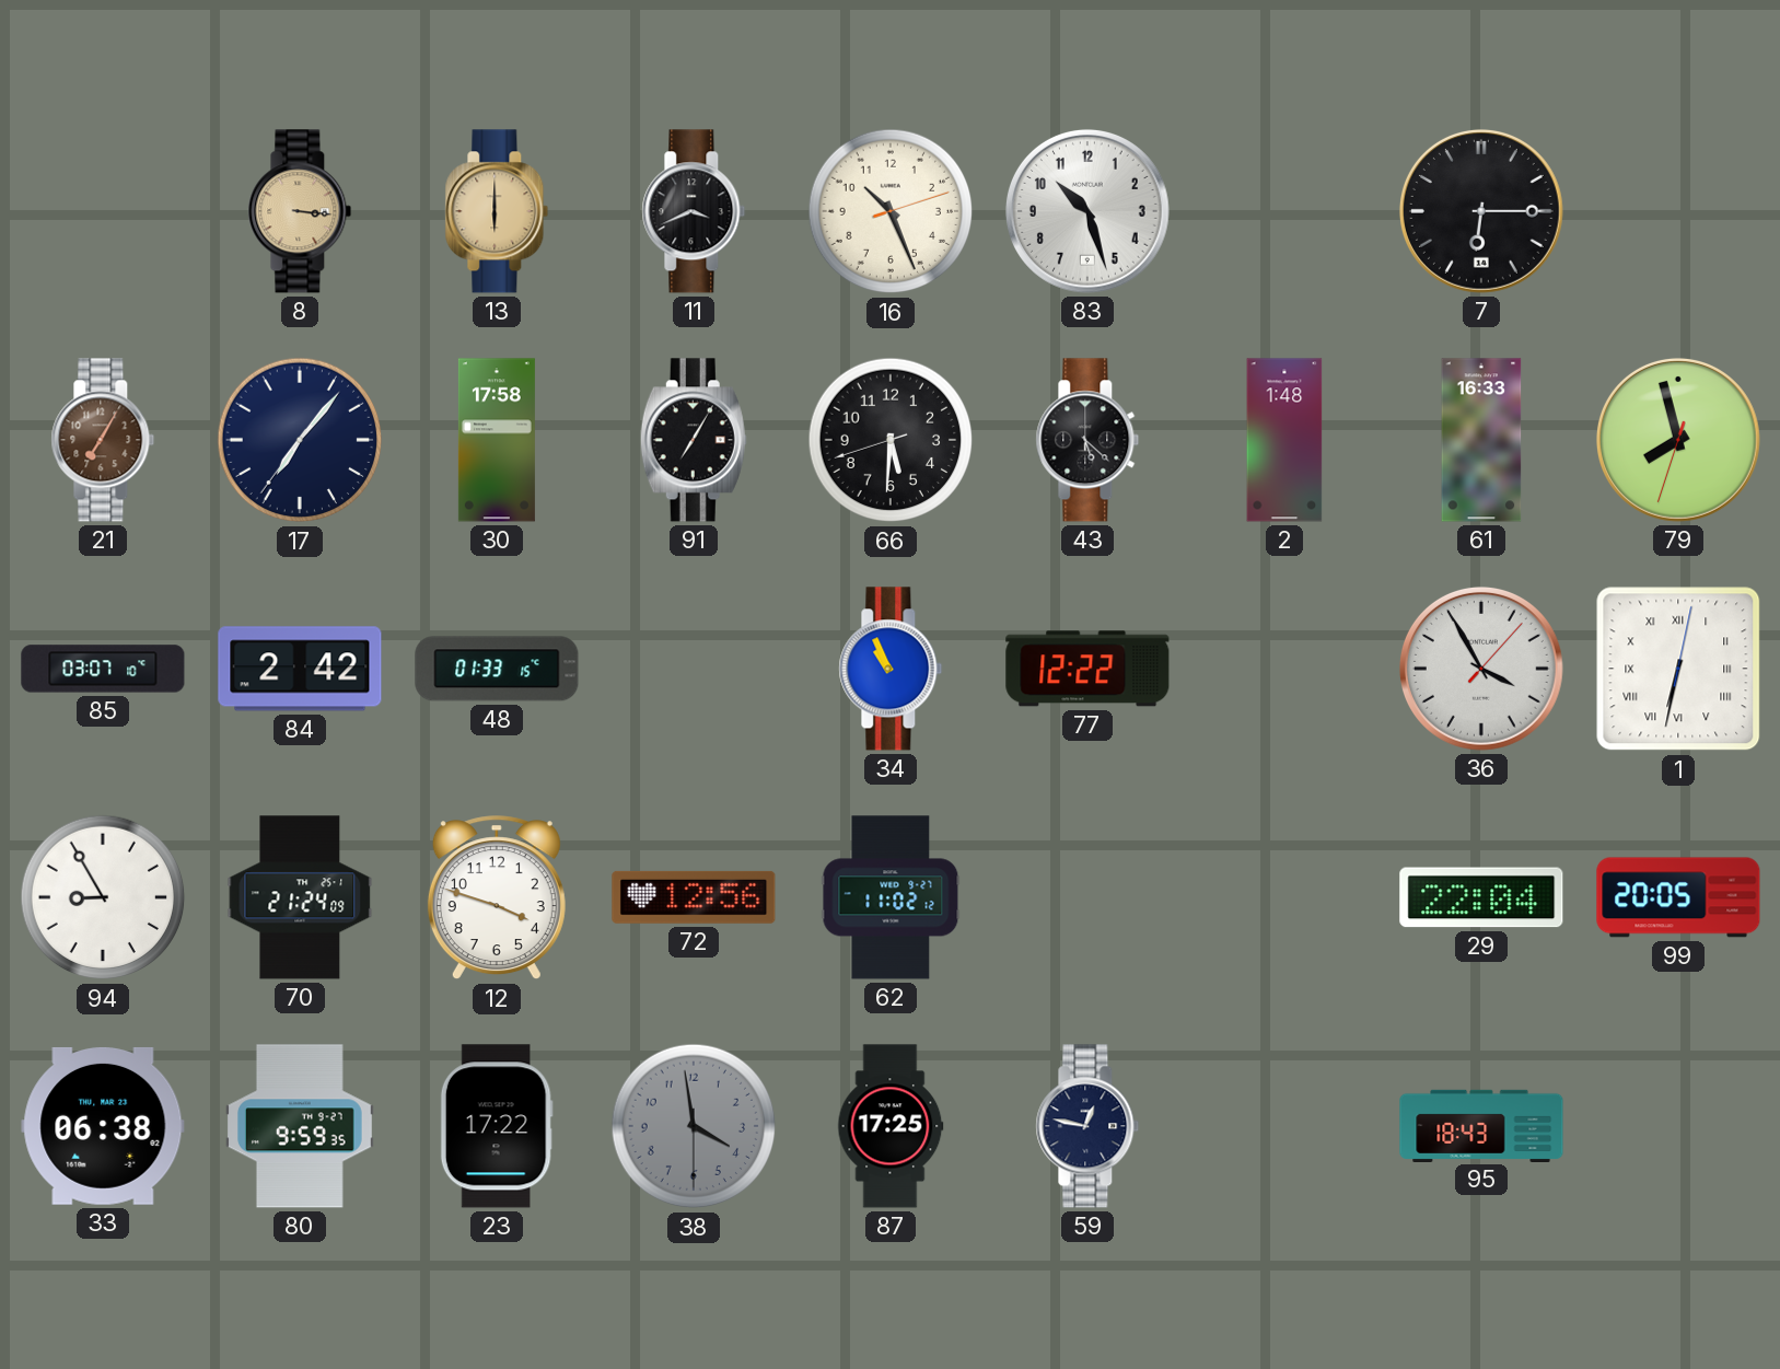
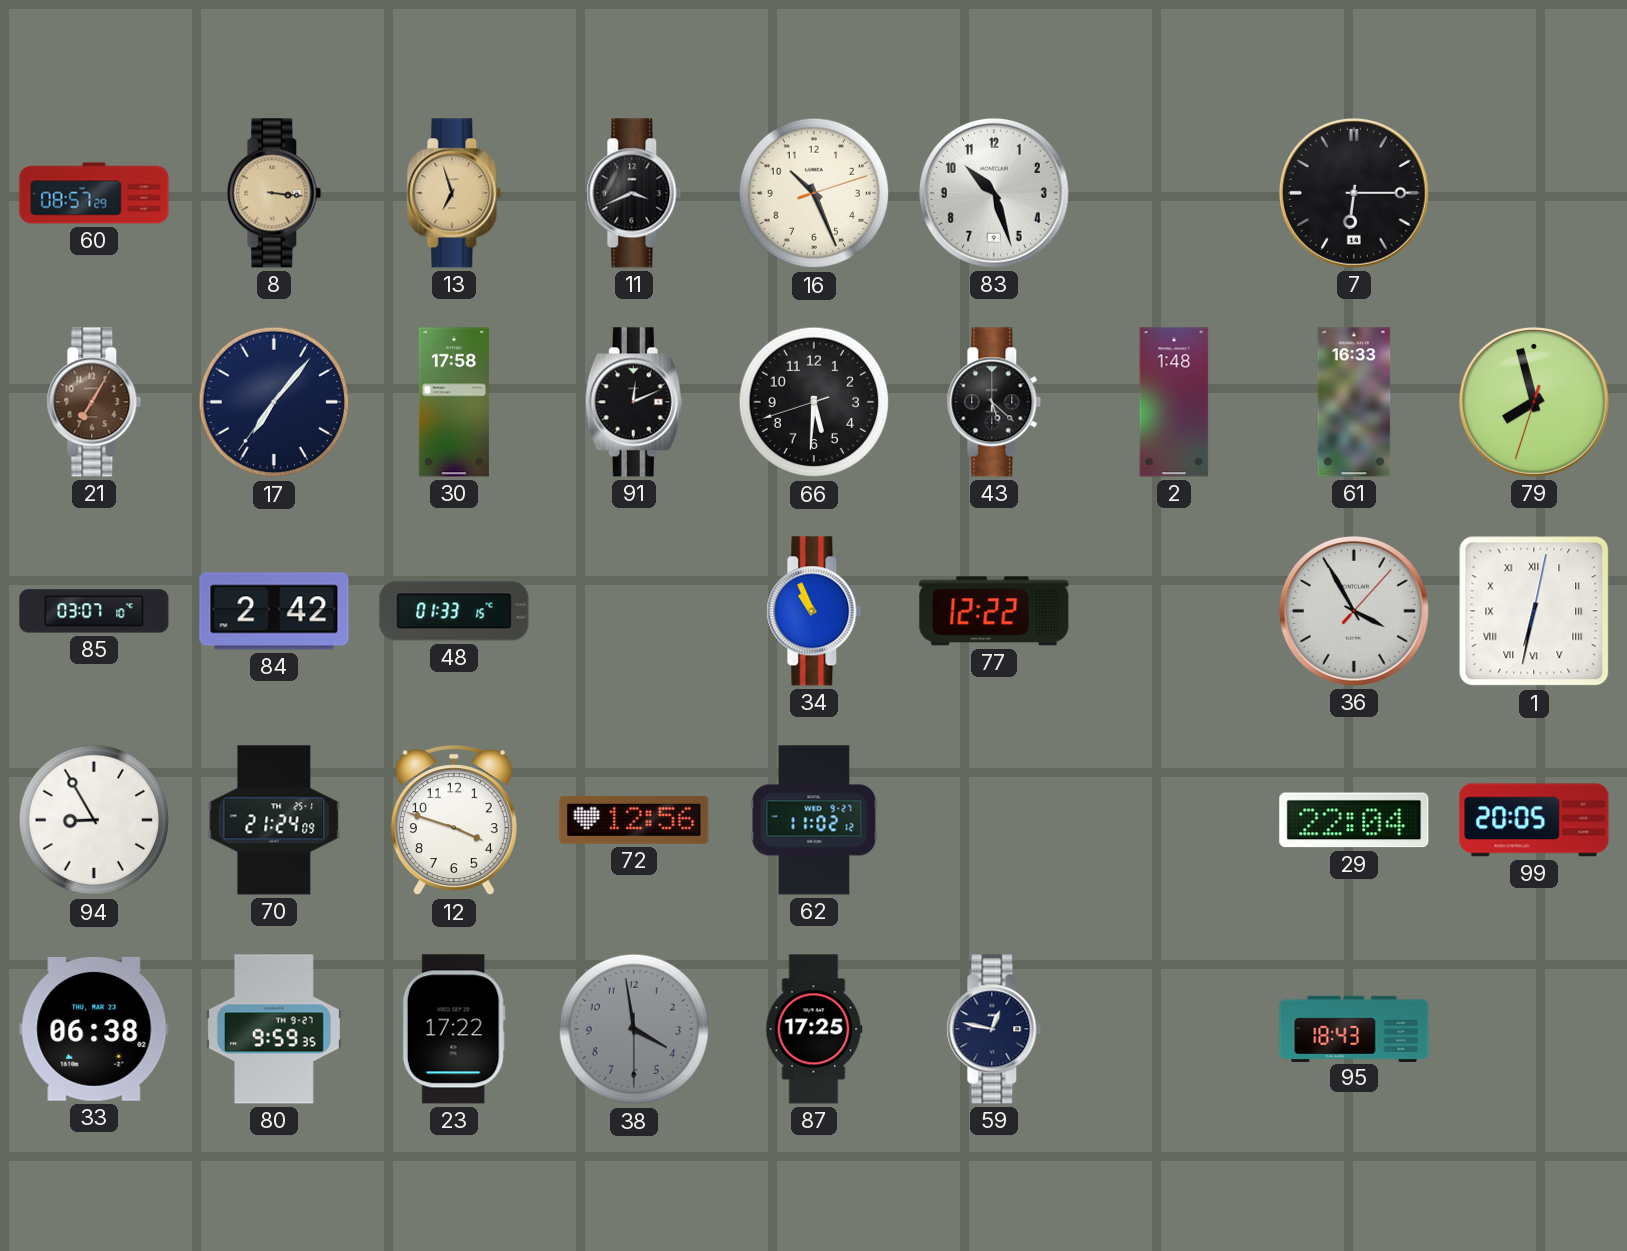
60: none -> 08:57
13: 6:00 -> 6:57
91: 7:05 -> 12:11
